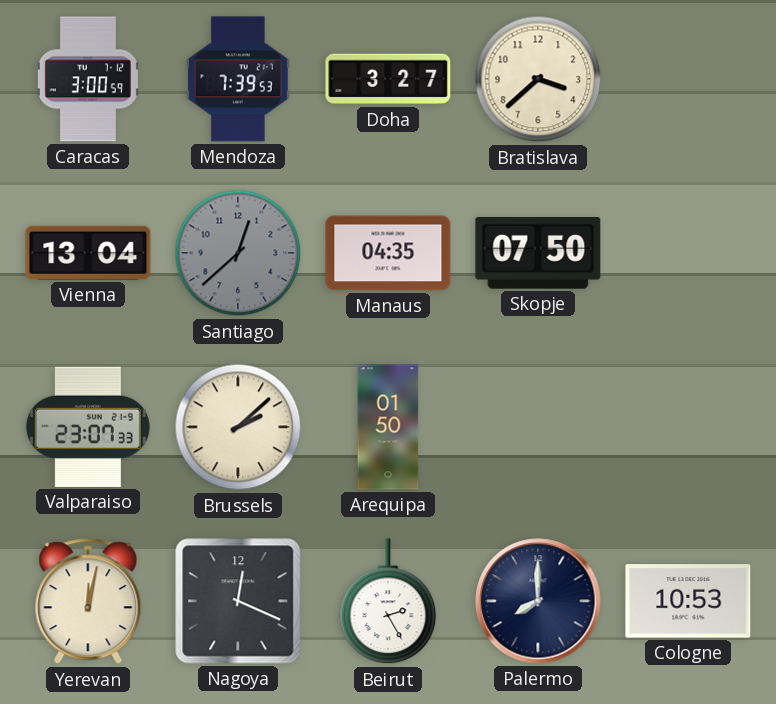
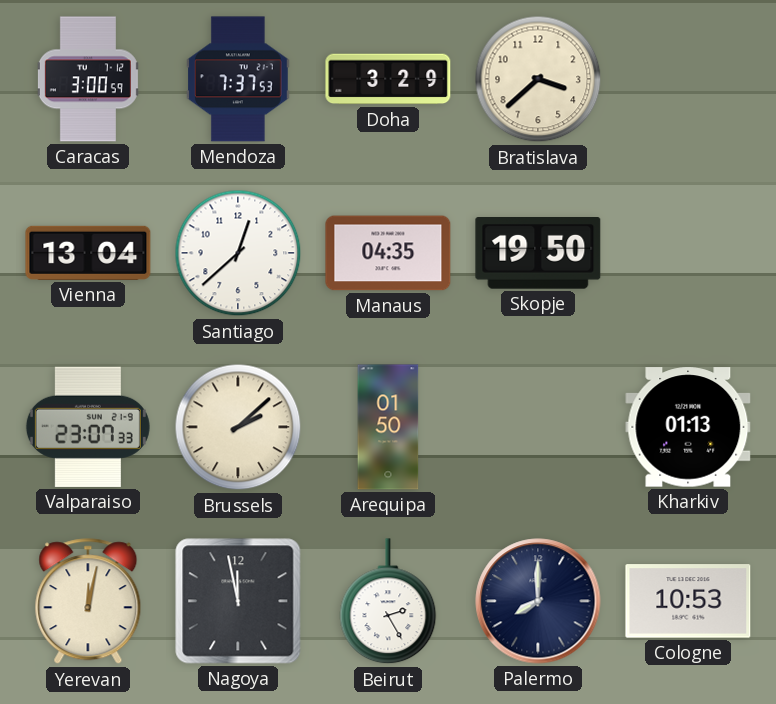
Mendoza: 7:39 -> 7:37
Doha: 3:27 -> 3:29
Santiago dial: grey -> white
Skopje: 07:50 -> 19:50
Kharkiv: none -> 01:13
Nagoya: 12:19 -> 11:58
